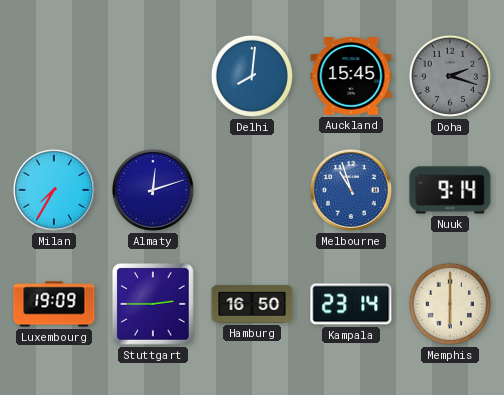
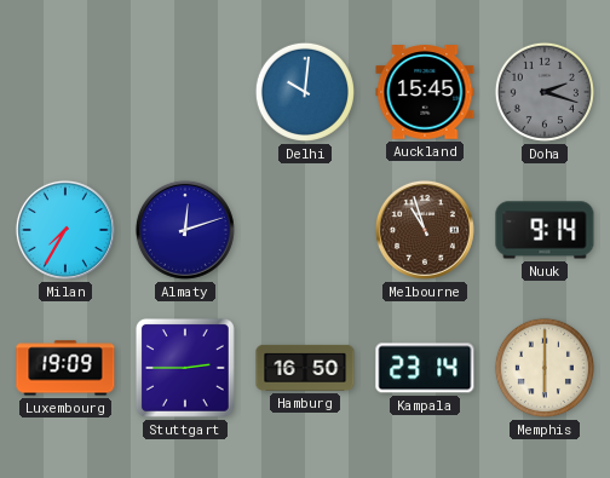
Delhi: 8:01 -> 10:01
Melbourne dial: blue -> brown
